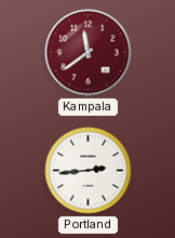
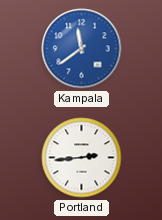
Kampala dial: burgundy -> blue
